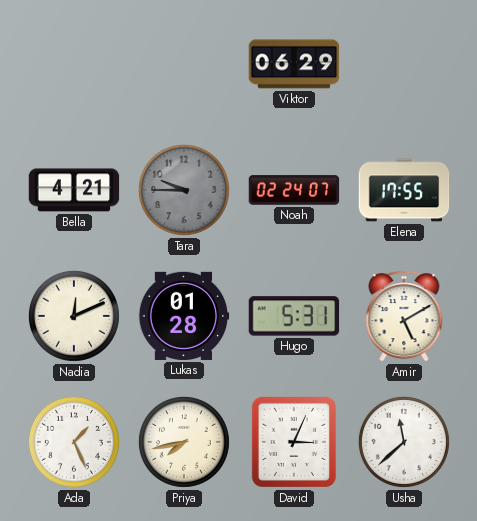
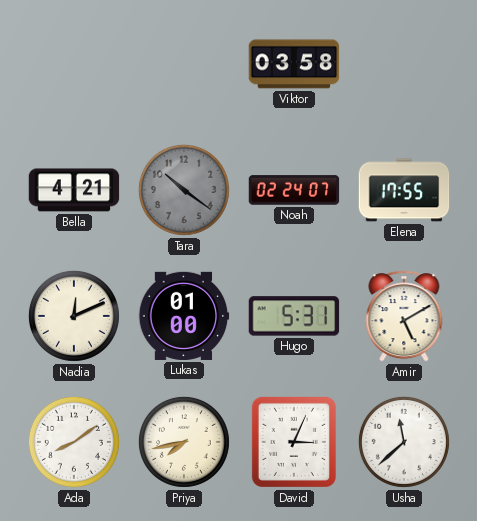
Viktor: 06:29 -> 03:58
Tara: 9:45 -> 10:21
Lukas: 01:28 -> 01:00
Ada: 1:26 -> 8:09
